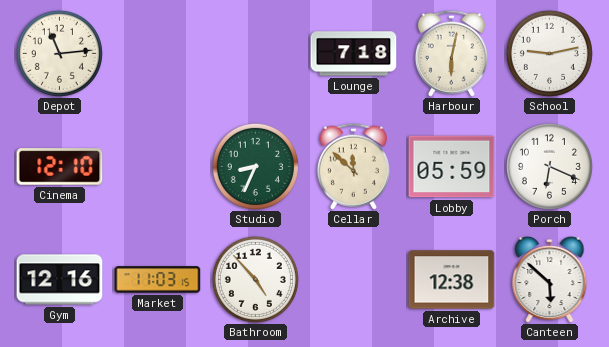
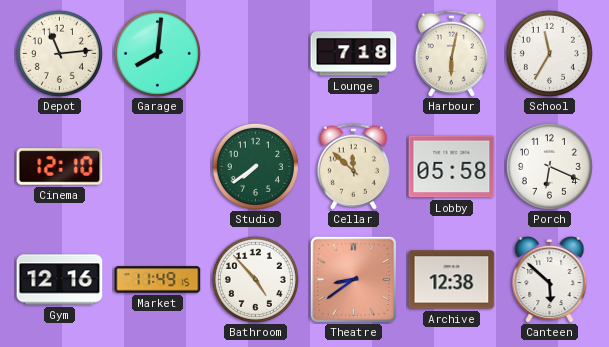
Garage: none -> 8:01
School: 9:13 -> 11:35
Studio: 8:34 -> 7:39
Lobby: 05:59 -> 05:58
Market: 11:03 -> 11:49
Theatre: none -> 8:39
